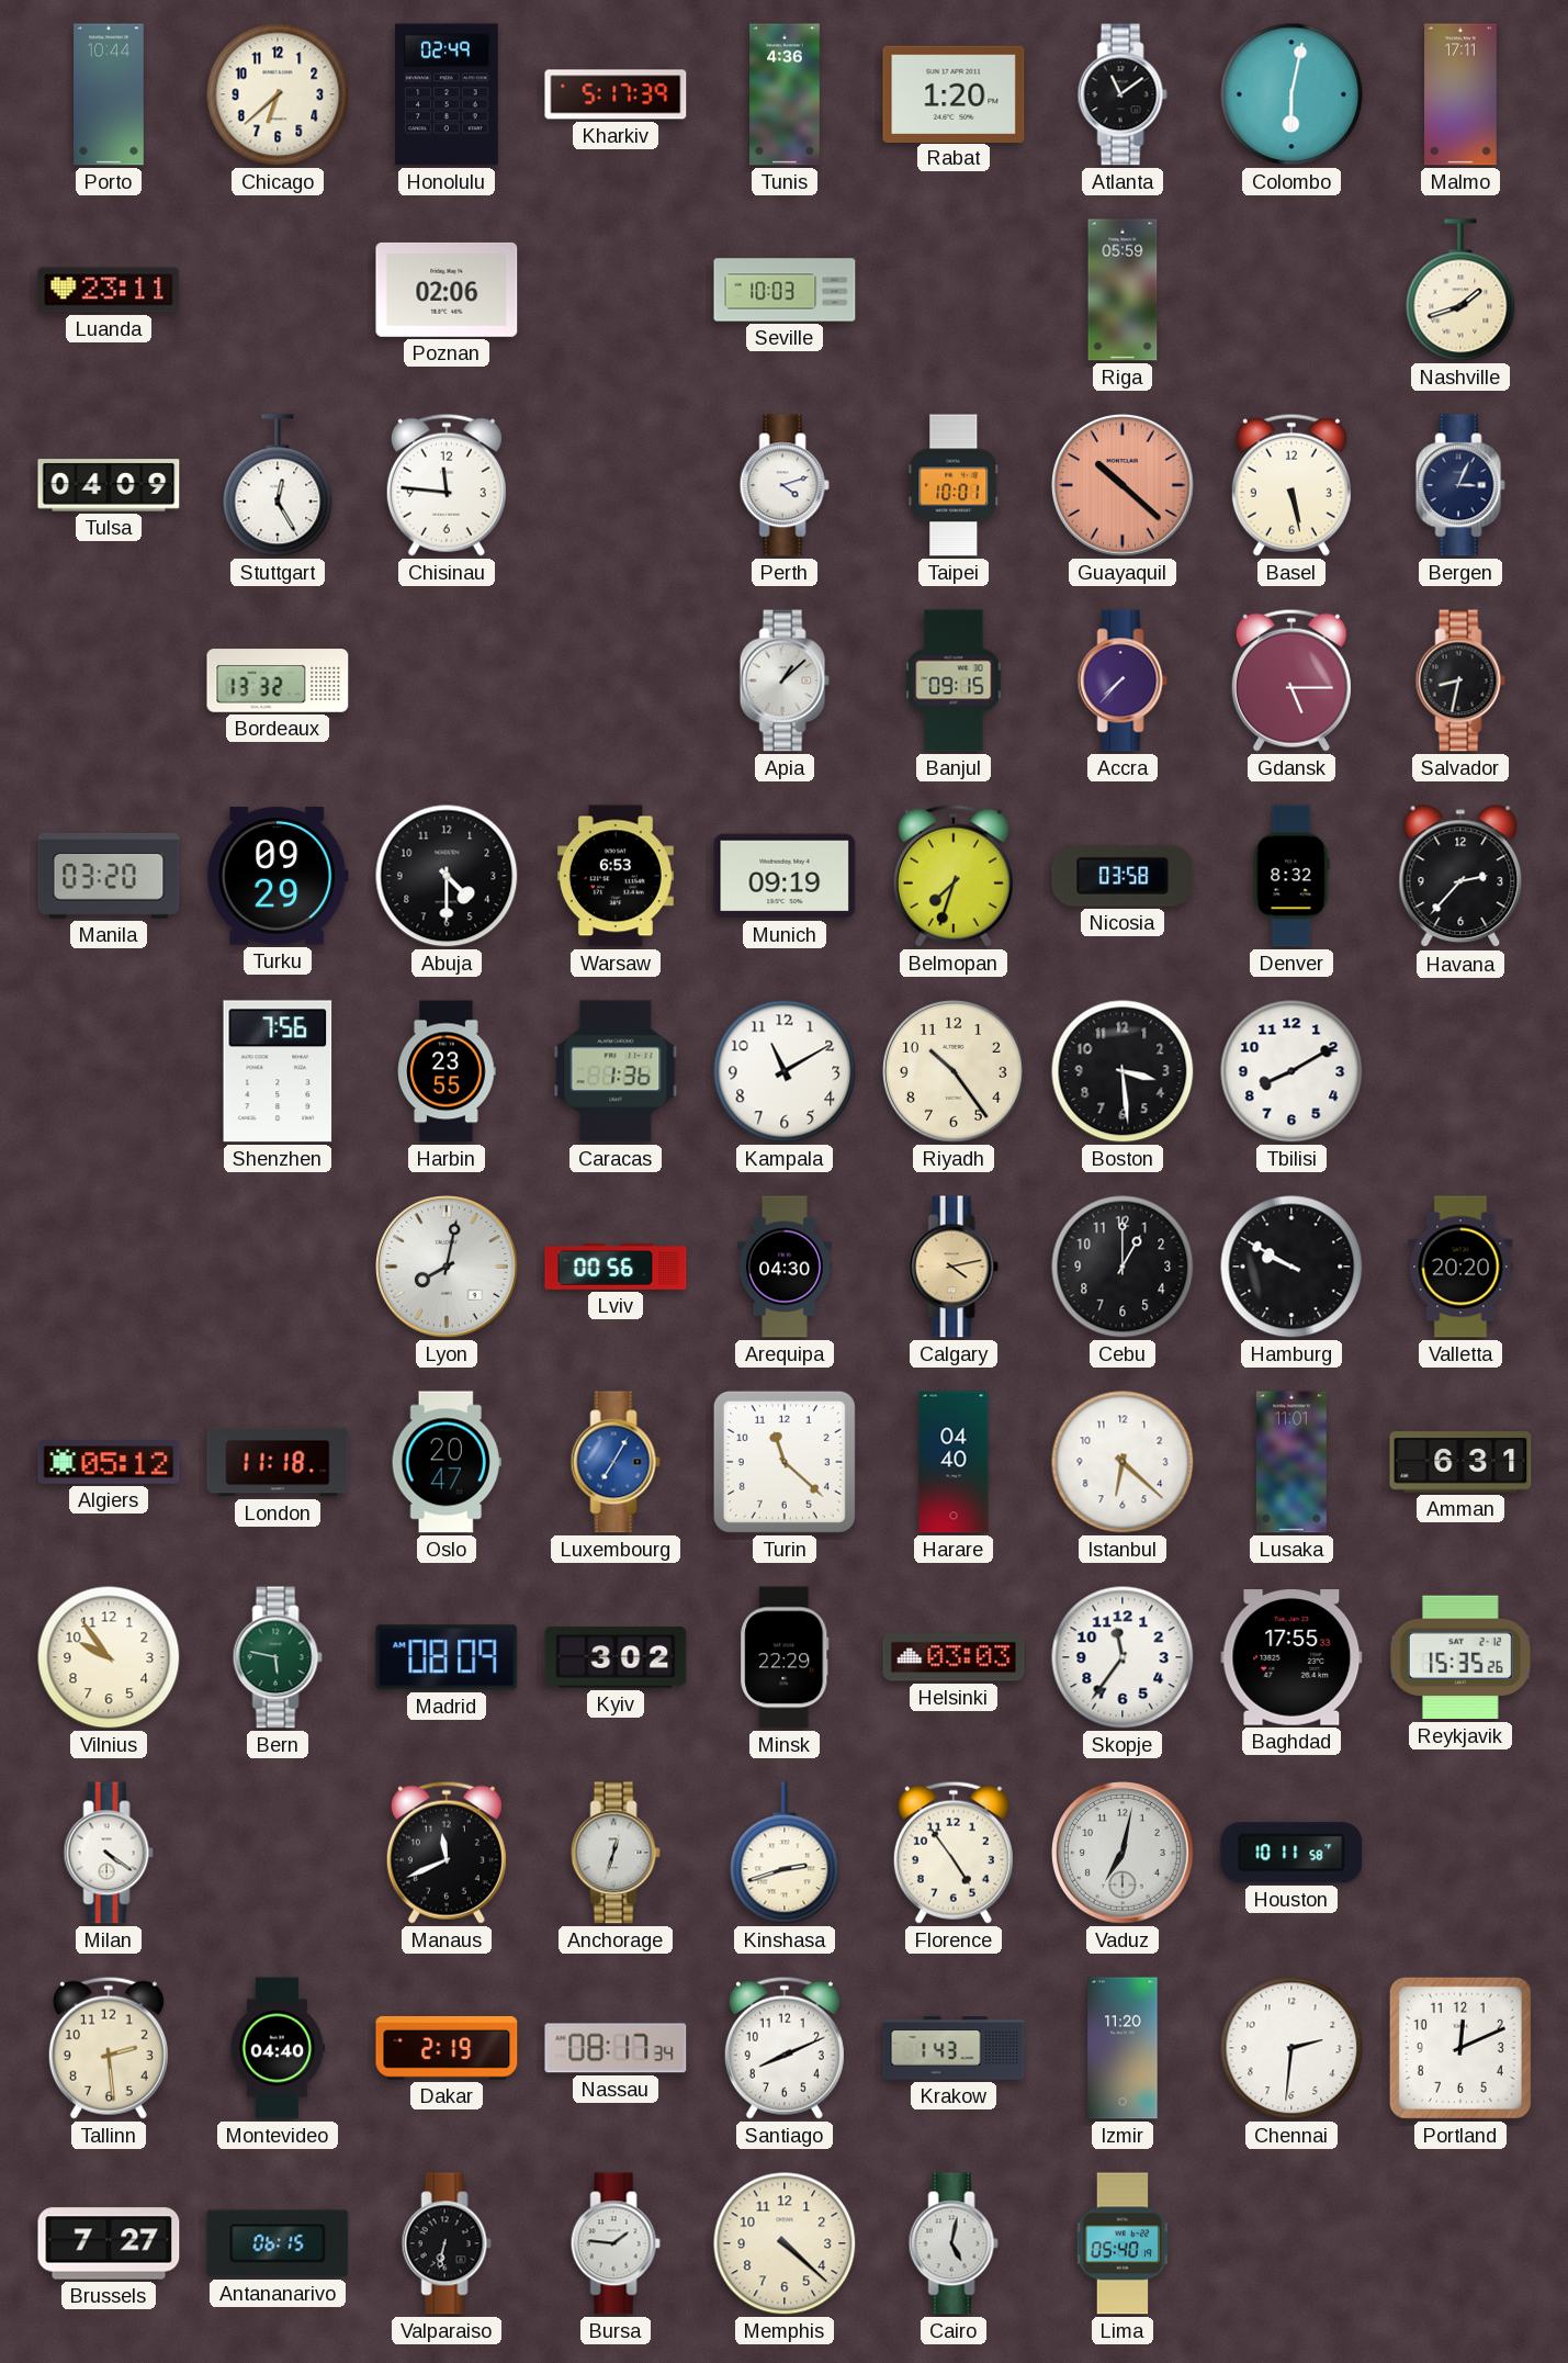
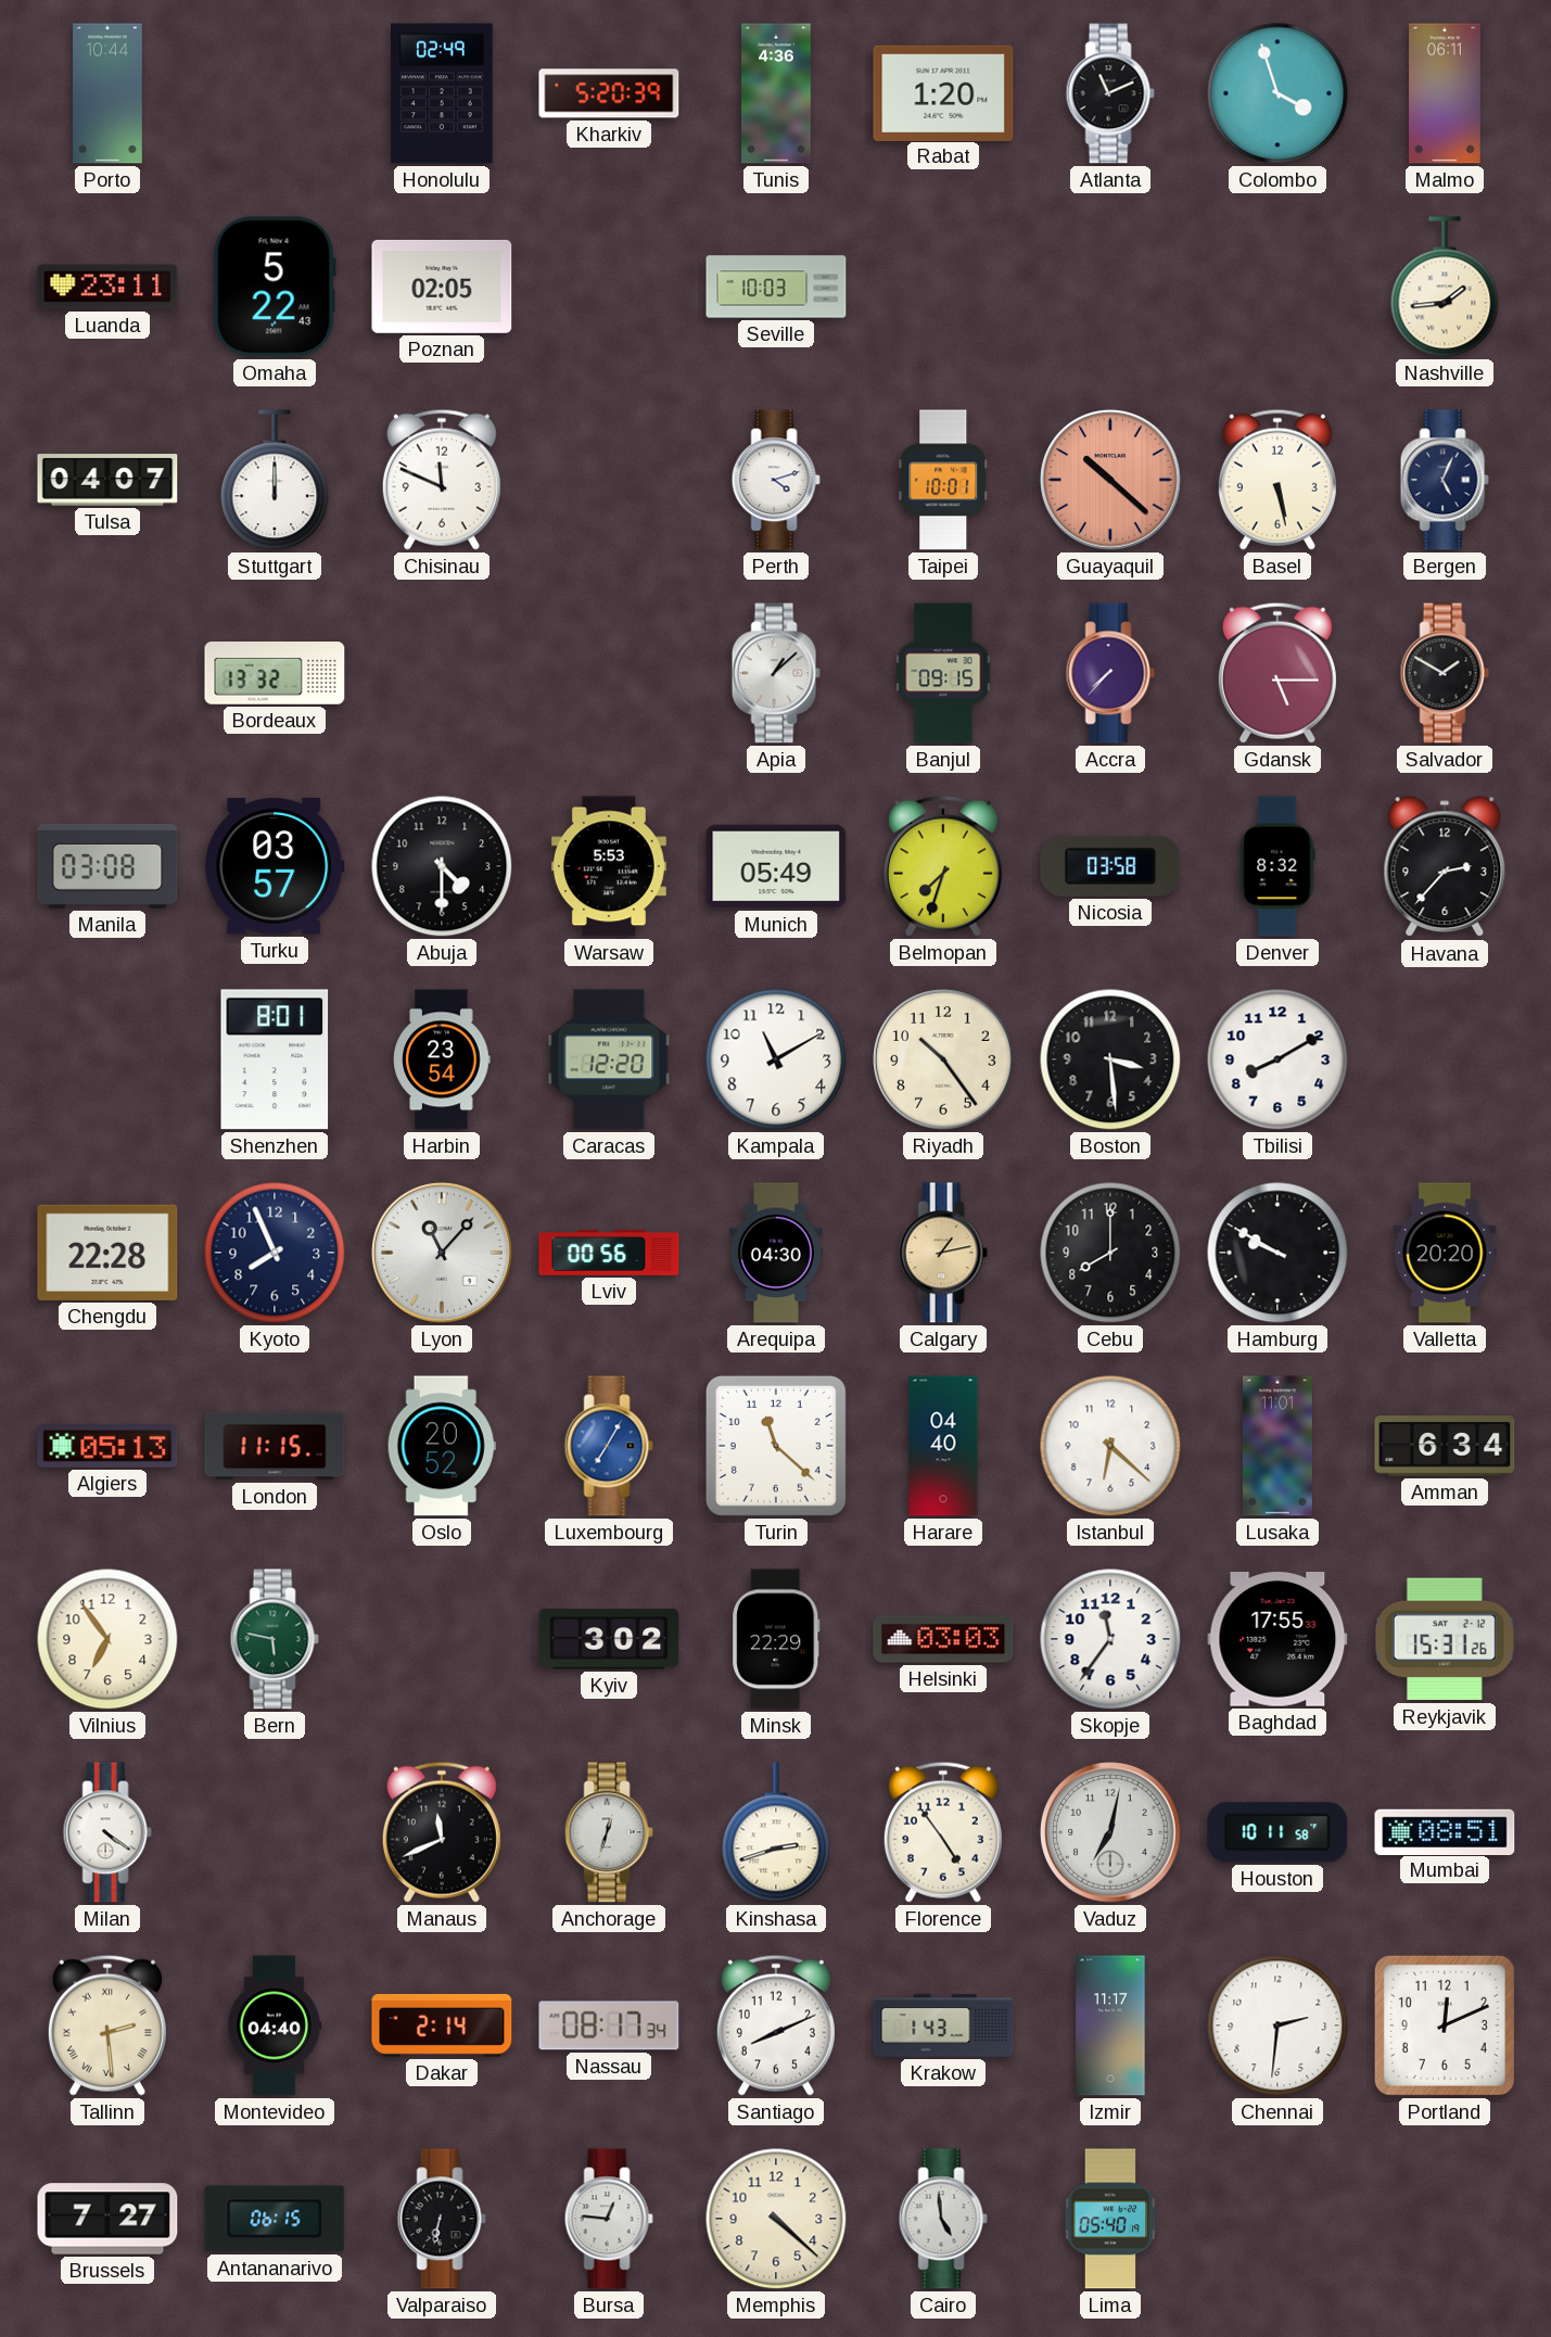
Chicago: 6:38 -> none
Kharkiv: 5:17 -> 5:20
Atlanta: 11:09 -> 11:11
Colombo: 6:02 -> 3:57
Malmo: 17:11 -> 06:11
Omaha: none -> 5:22
Poznan: 02:06 -> 02:05
Riga: 05:59 -> none
Nashville: 1:42 -> 1:44
Tulsa: 04:09 -> 04:07
Stuttgart: 12:25 -> 12:00
Chisinau: 11:46 -> 11:49
Bergen: 3:04 -> 5:04
Salvador: 8:32 -> 1:50
Manila: 03:20 -> 03:08
Turku: 09:29 -> 03:57
Warsaw: 6:53 -> 5:53
Munich: 09:19 -> 05:49
Shenzhen: 7:56 -> 8:01
Harbin: 23:55 -> 23:54
Caracas: 1:36 -> 12:20
Chengdu: none -> 22:28
Kyoto: none -> 7:56
Lyon: 8:02 -> 11:07
Calgary: 4:13 -> 1:13
Cebu: 1:00 -> 8:00
Algiers: 05:12 -> 05:13
London: 11:18 -> 11:15
Oslo: 20:47 -> 20:52
Amman: 6:31 -> 6:34
Vilnius: 9:54 -> 6:54
Madrid: 08:09 -> none
Reykjavik: 15:35 -> 15:31
Mumbai: none -> 08:51
Tallinn numerals: Arabic -> Roman
Dakar: 2:19 -> 2:14
Izmir: 11:20 -> 11:17
Bursa: 1:46 -> 12:46
Cairo: 5:02 -> 4:59
